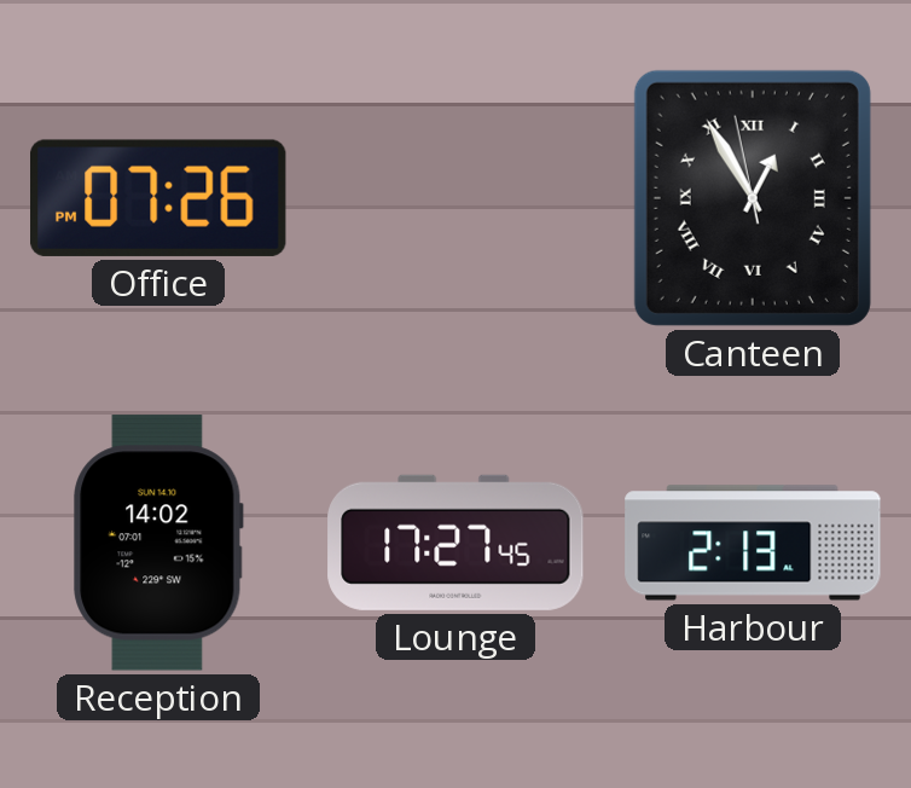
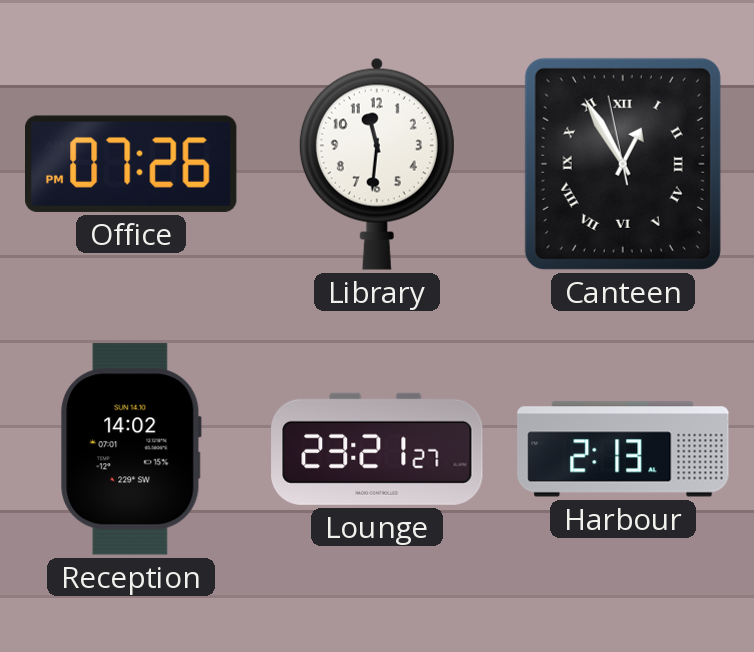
Library: none -> 11:31
Lounge: 17:27 -> 23:21
